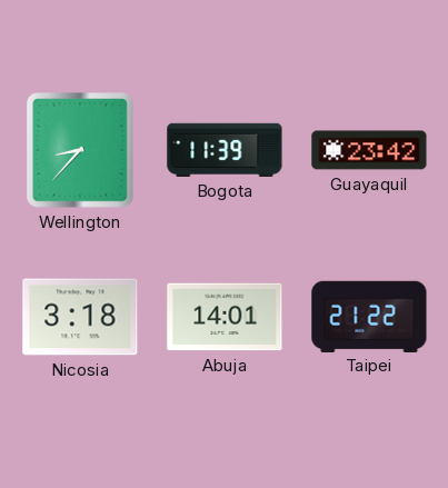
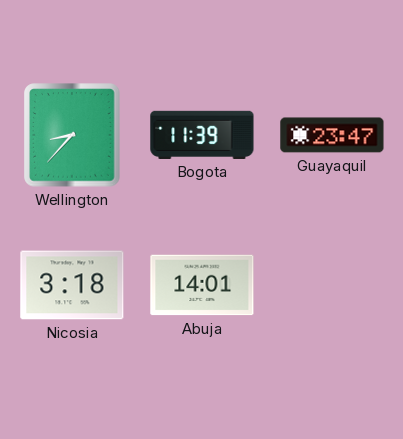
Guayaquil: 23:42 -> 23:47
Taipei: 21:22 -> none
